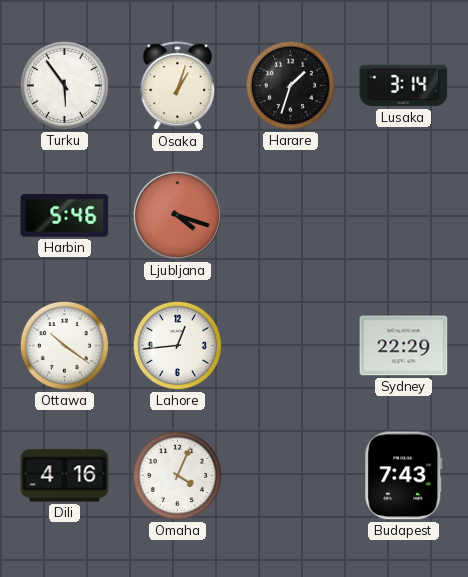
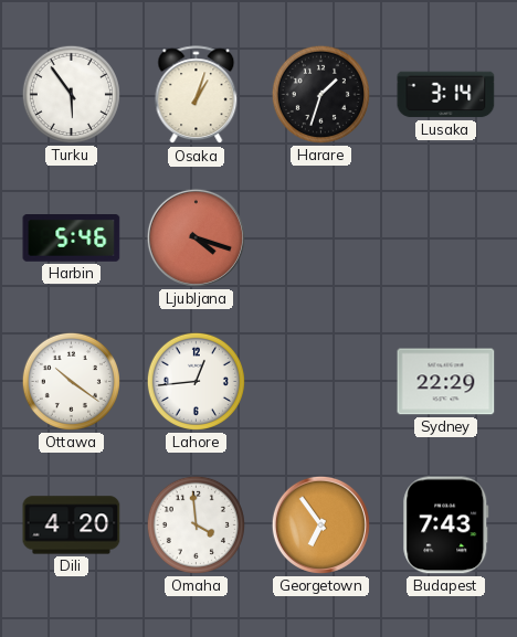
Dili: 4:16 -> 4:20
Omaha: 4:04 -> 3:59
Georgetown: none -> 6:54
